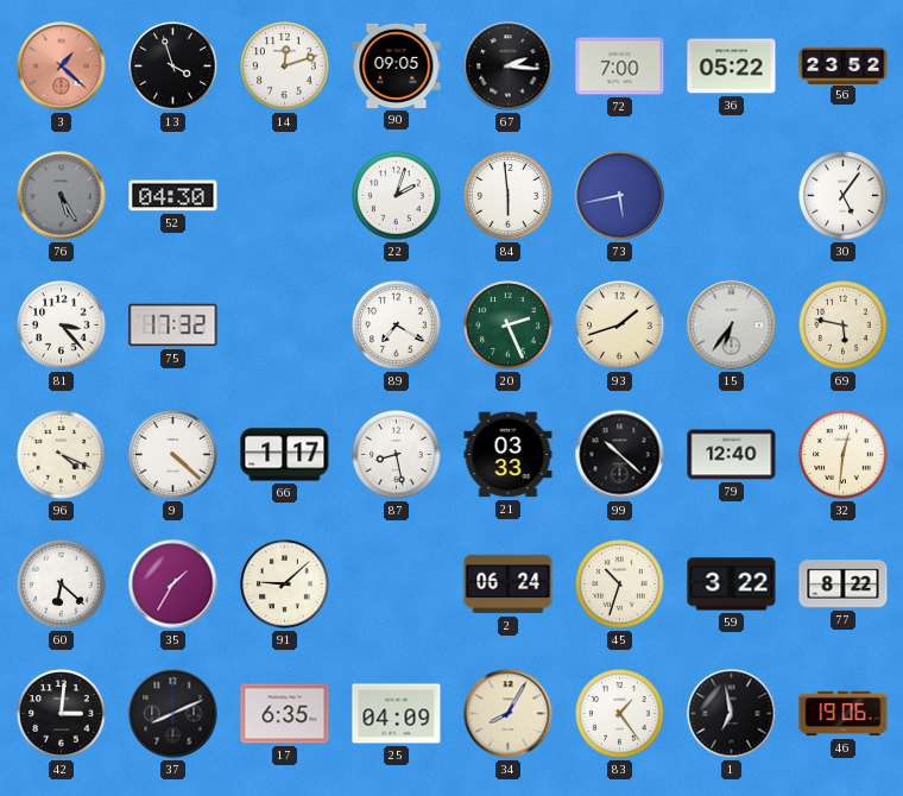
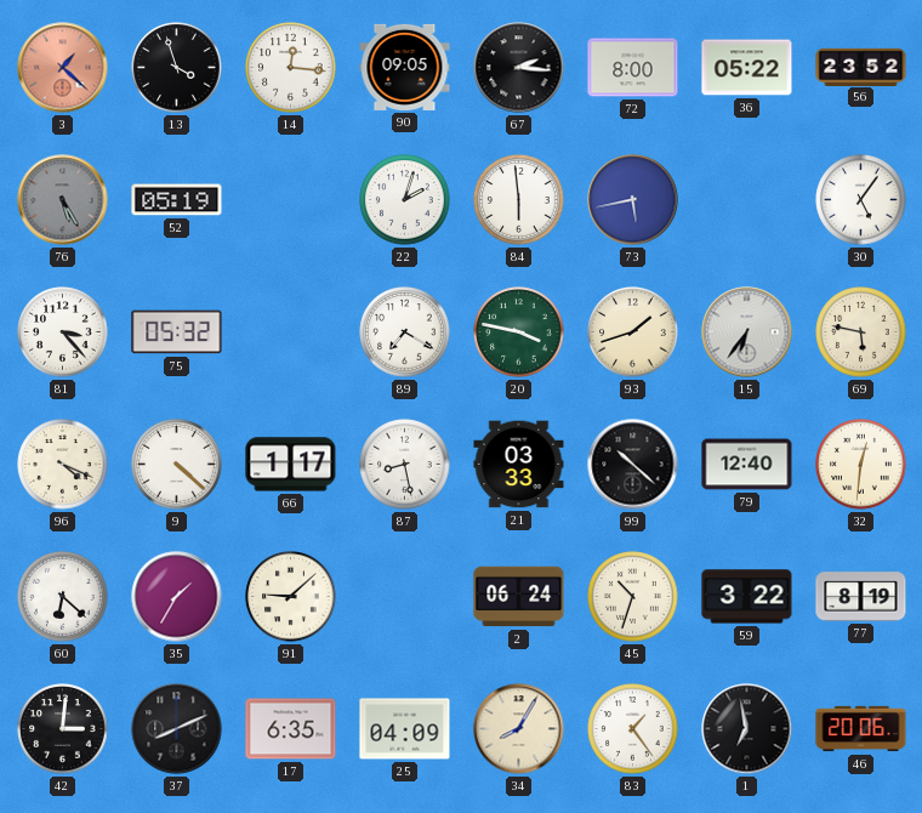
14: 12:12 -> 12:16
72: 7:00 -> 8:00
52: 04:30 -> 05:19
75: 17:32 -> 05:32
20: 2:26 -> 3:47
77: 8:22 -> 8:19
46: 19:06 -> 20:06
